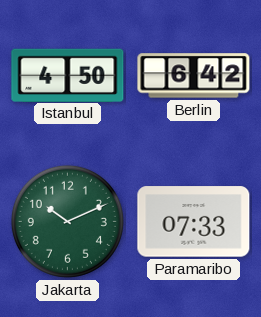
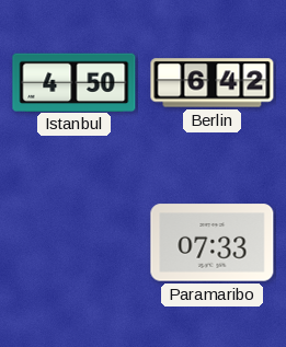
Jakarta: 10:11 -> none
